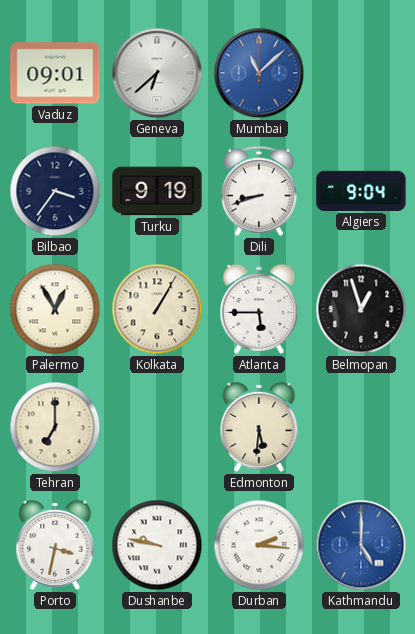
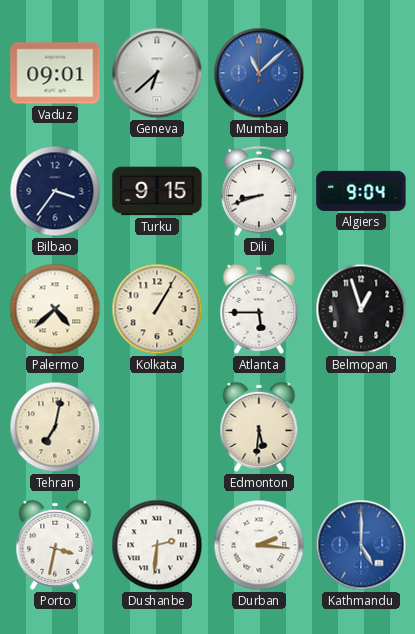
Turku: 9:19 -> 9:15
Palermo: 12:55 -> 4:38
Tehran: 7:00 -> 7:02
Dushanbe: 9:47 -> 2:31
